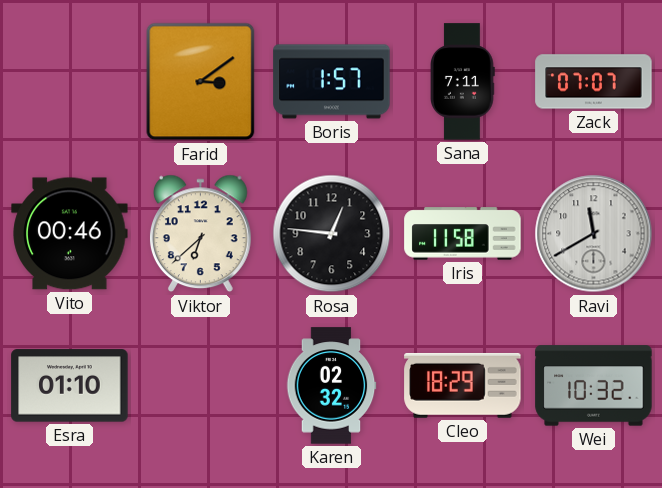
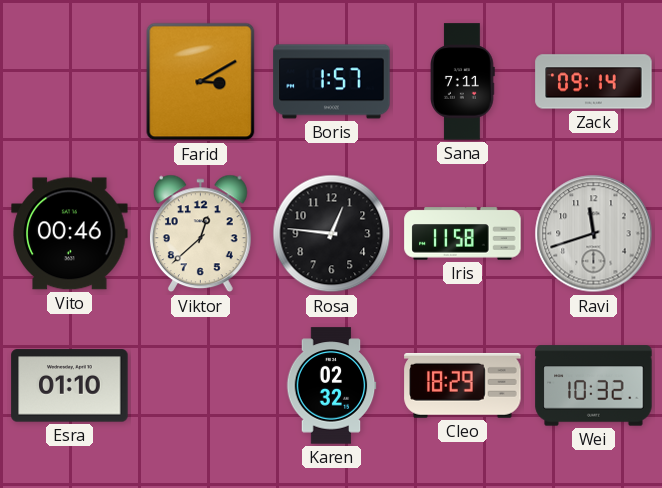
Farid: 3:09 -> 3:10
Zack: 07:07 -> 09:14
Viktor: 6:38 -> 12:38
Ravi: 11:40 -> 11:42
